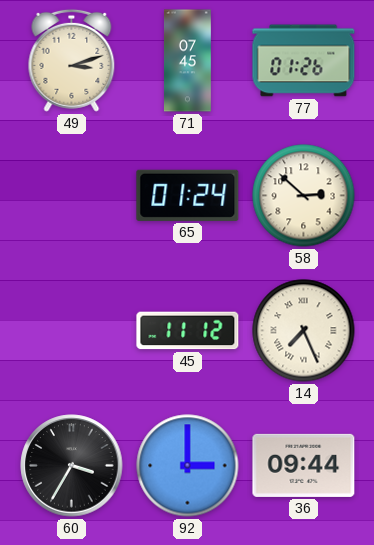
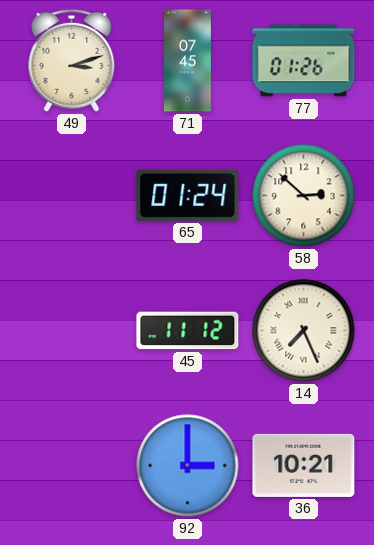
60: 3:35 -> none
36: 09:44 -> 10:21
